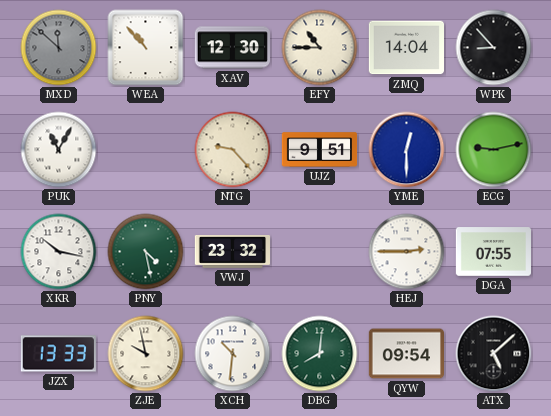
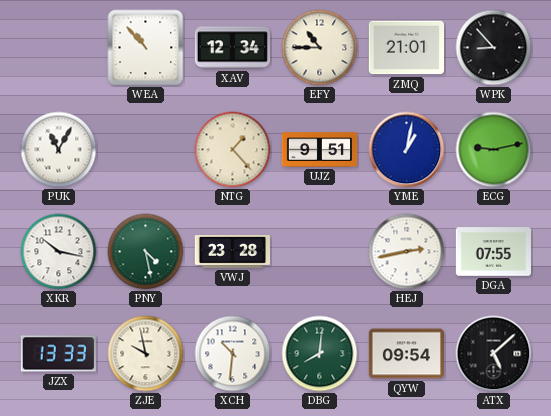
MXD: 11:52 -> none
XAV: 12:30 -> 12:34
ZMQ: 14:04 -> 21:01
NTG: 9:23 -> 1:23
YME: 12:30 -> 1:02
VWJ: 23:32 -> 23:28
HEJ: 2:45 -> 2:43
